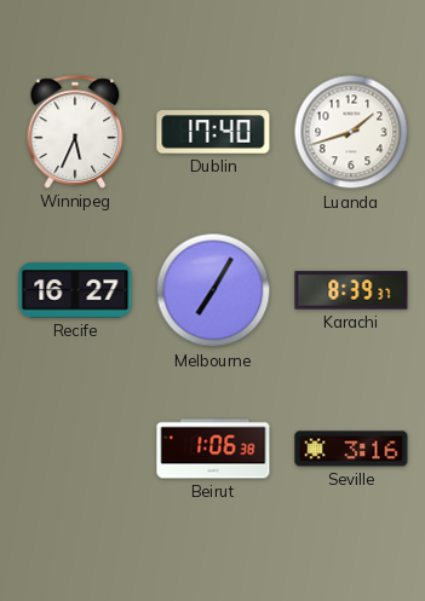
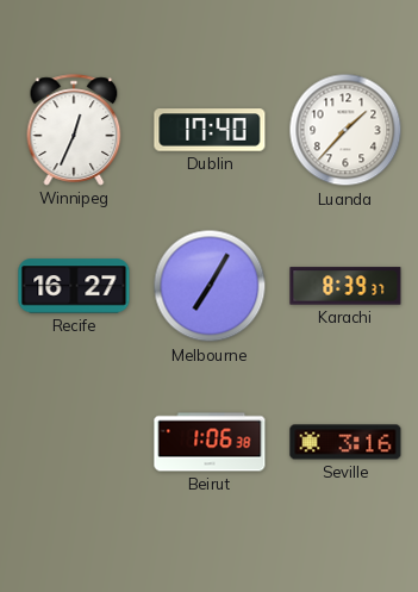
Winnipeg: 5:34 -> 12:34
Luanda: 1:42 -> 1:37
